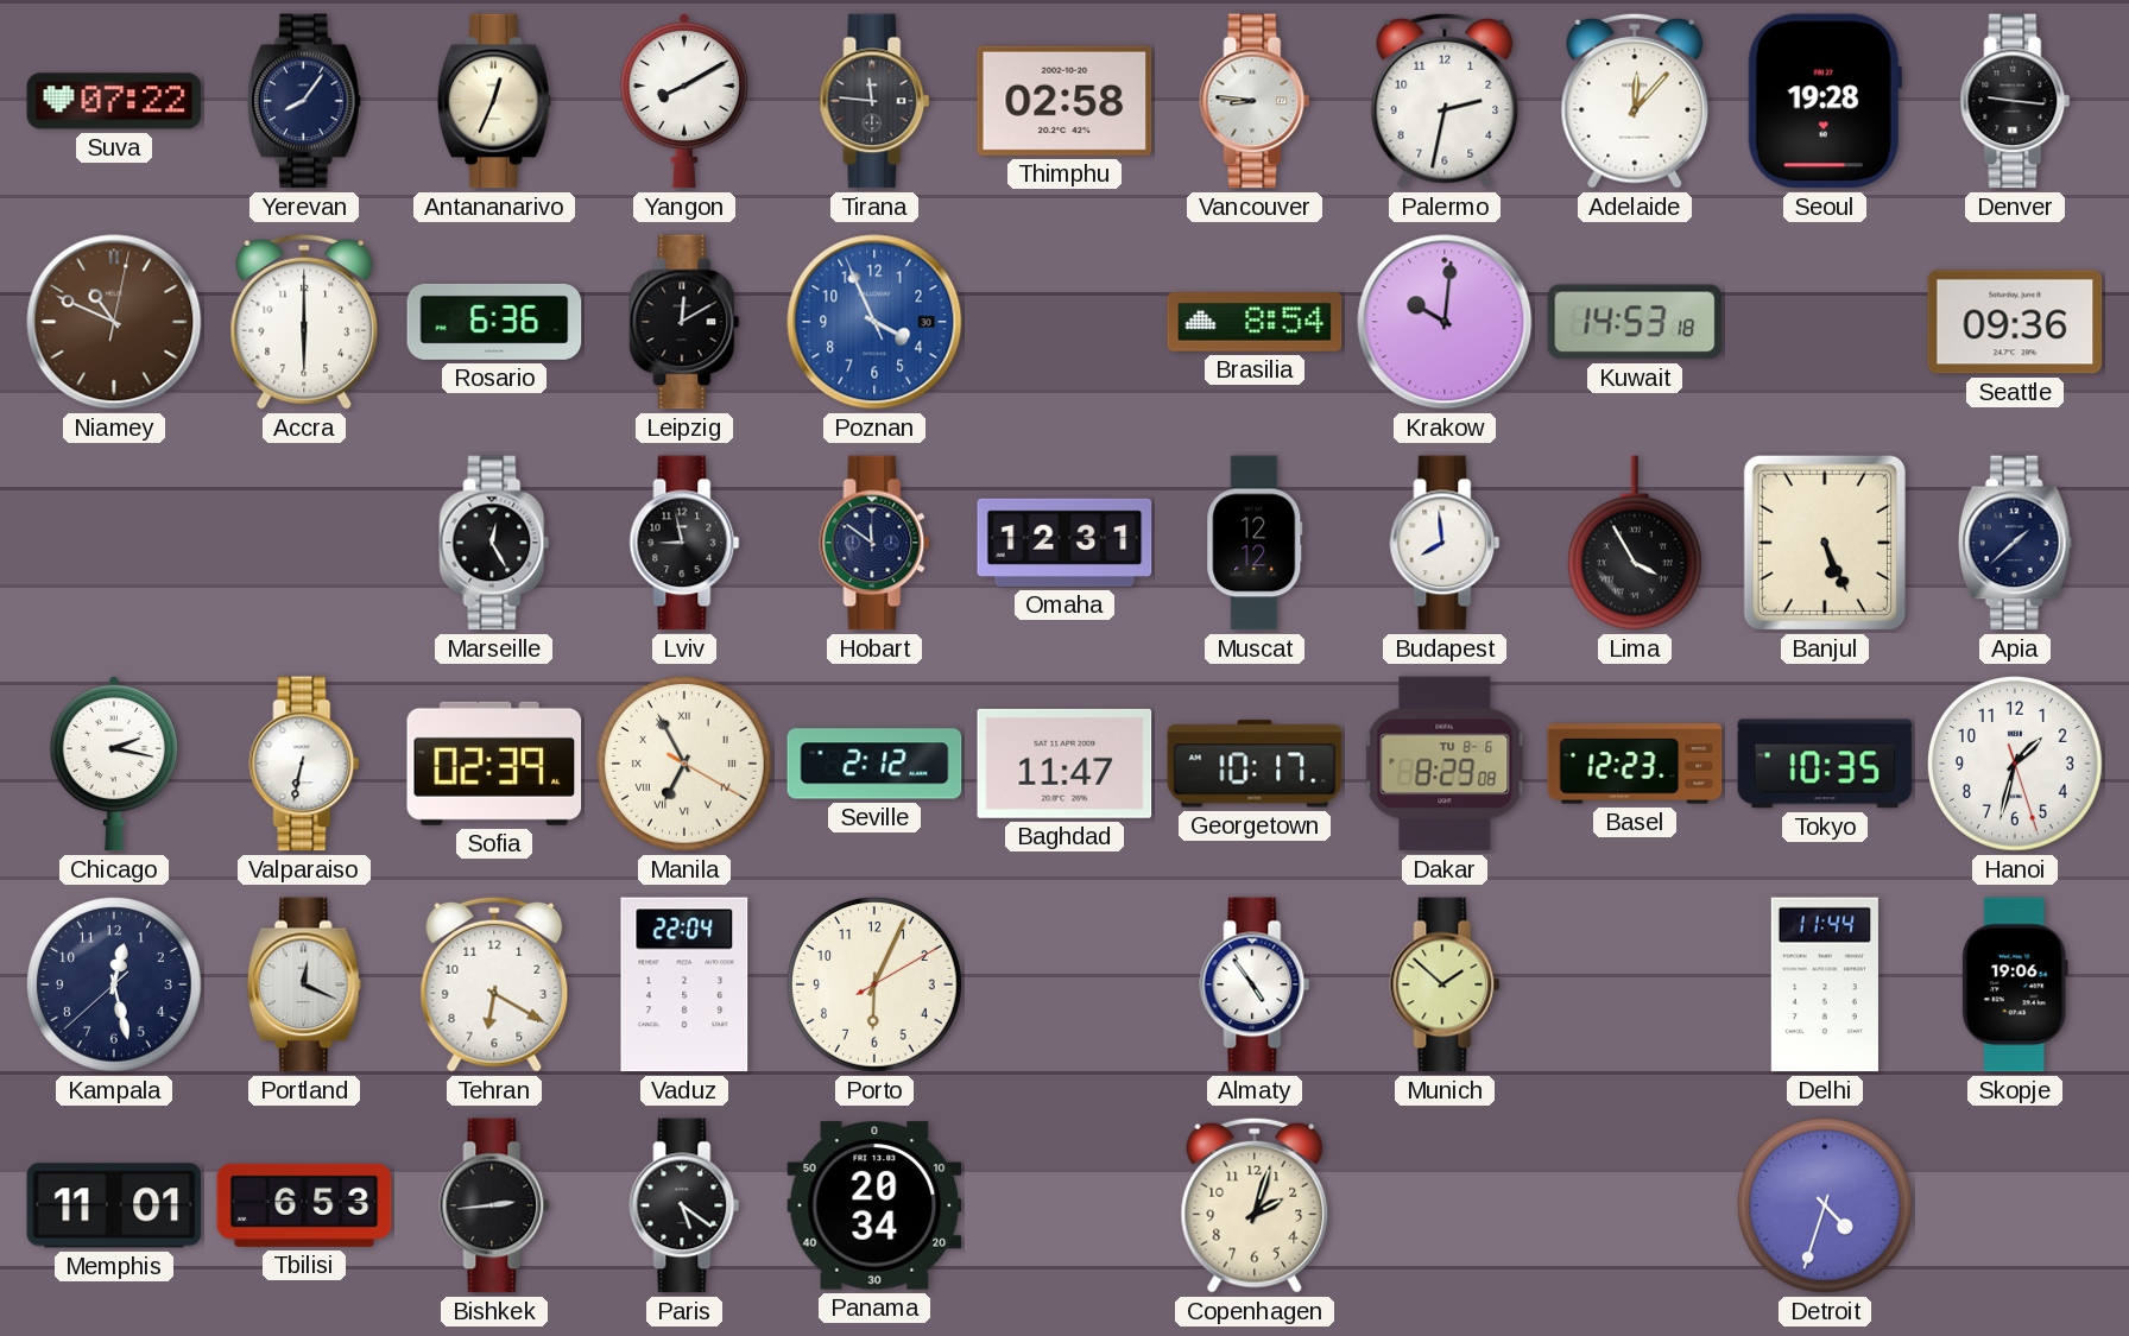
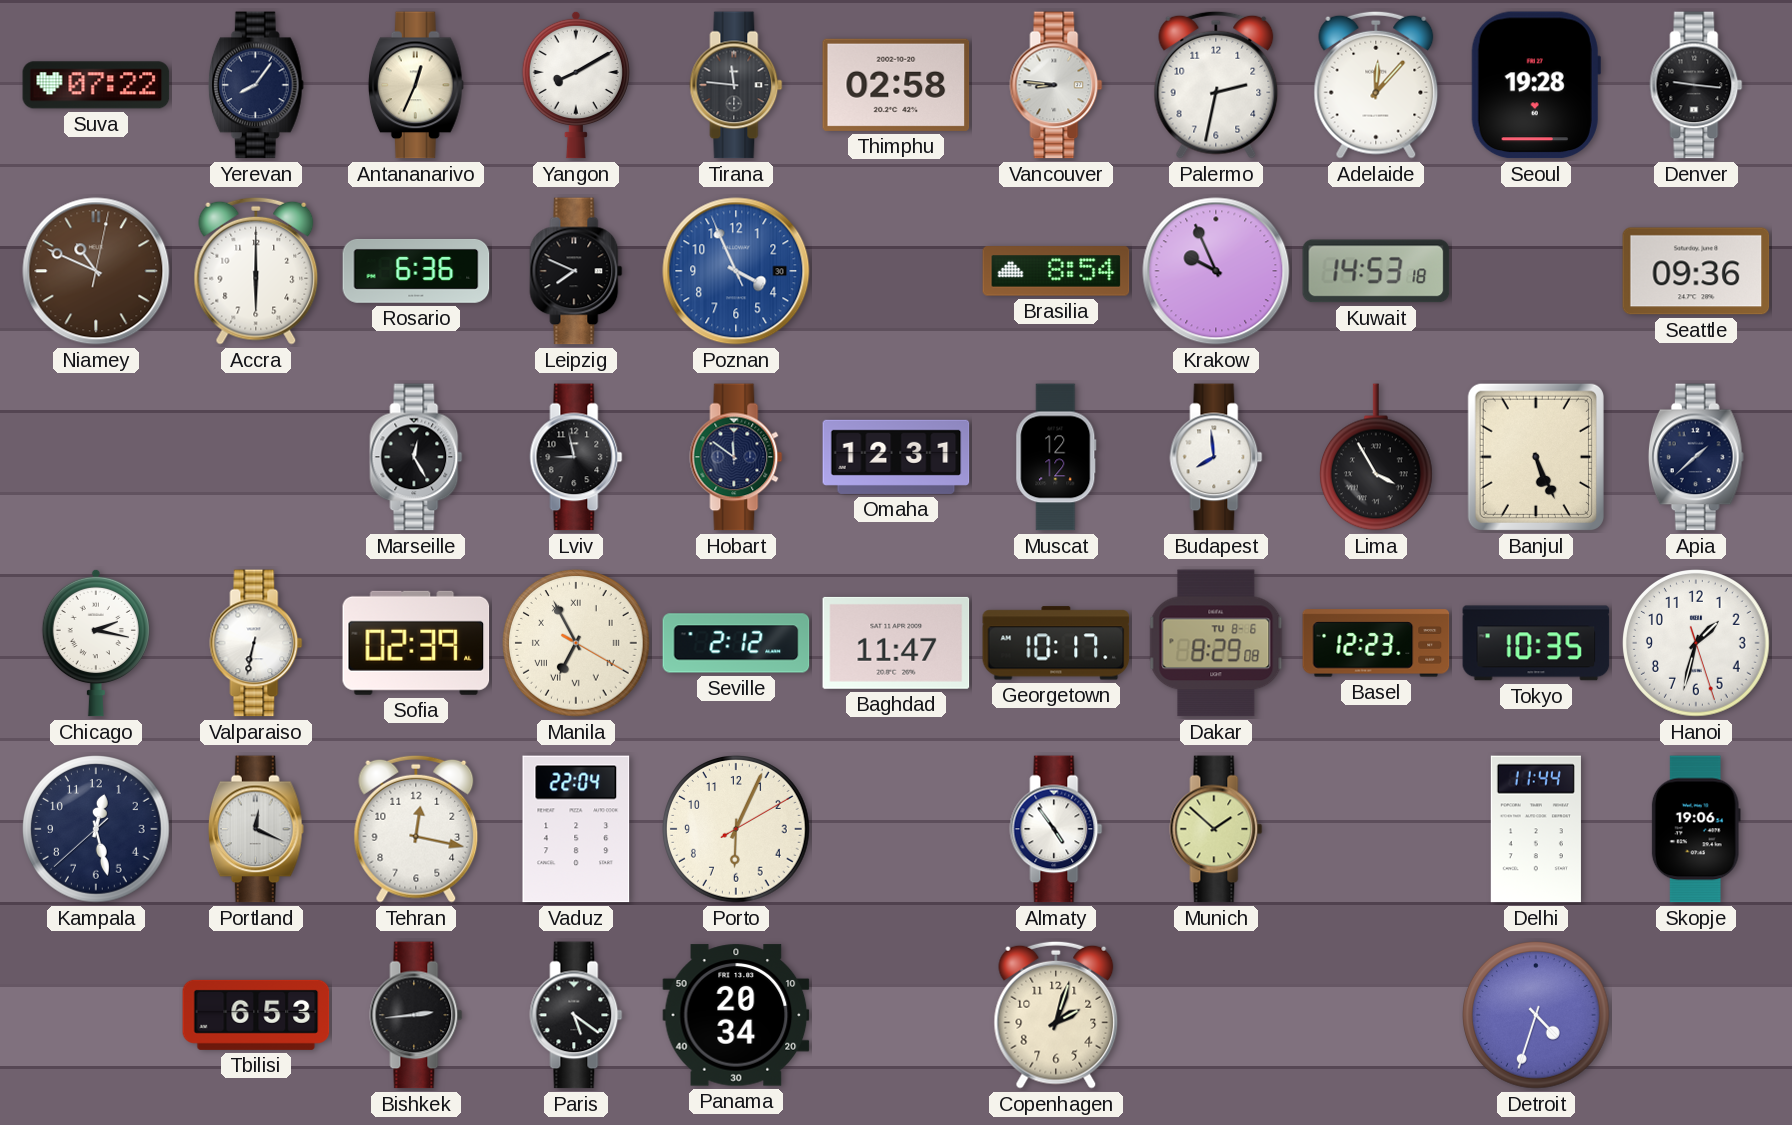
Leipzig: 12:10 -> 7:49
Krakow: 10:01 -> 9:56
Tehran: 6:20 -> 12:17
Memphis: 11:01 -> none
